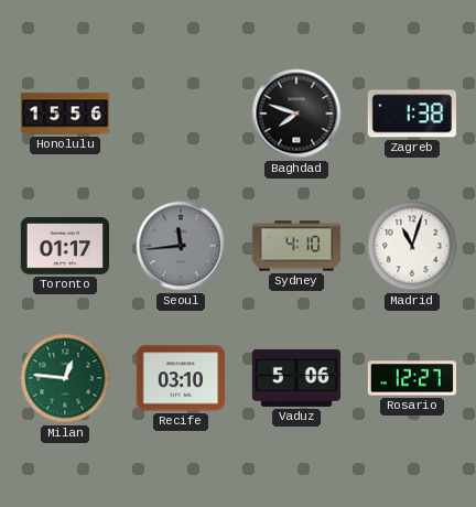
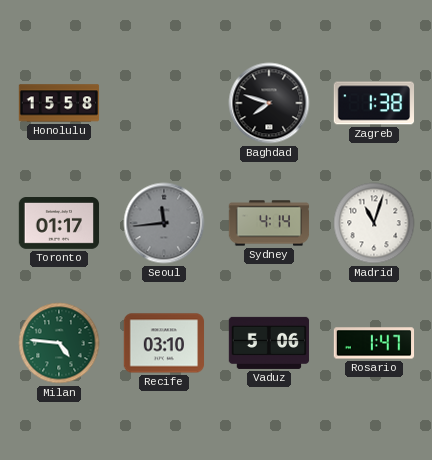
Honolulu: 15:56 -> 15:58
Sydney: 4:10 -> 4:14
Milan: 12:46 -> 4:46
Rosario: 12:27 -> 1:47
